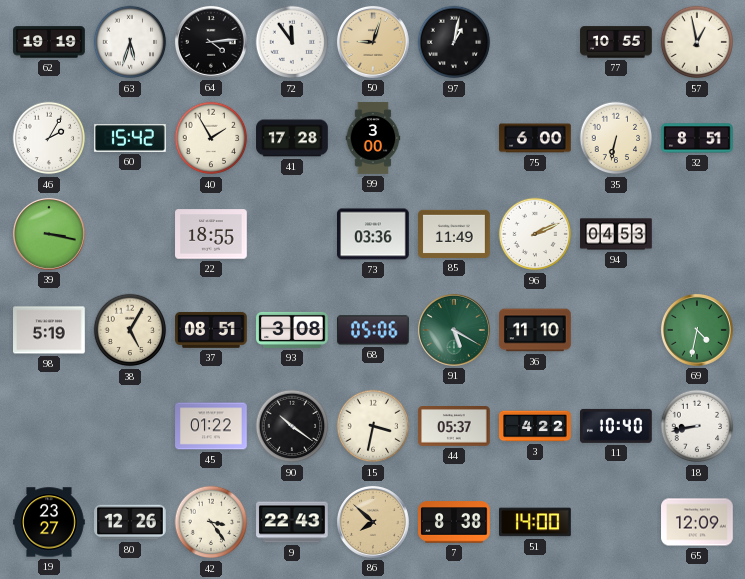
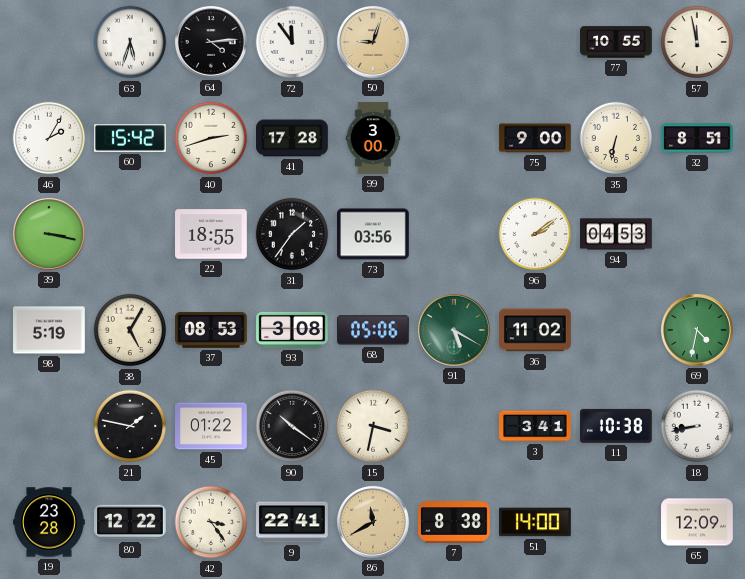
62: 19:19 -> none
97: 1:02 -> none
57: 12:58 -> 11:58
40: 1:55 -> 2:42
75: 6:00 -> 9:00
31: none -> 1:36
73: 03:36 -> 03:56
85: 11:49 -> none
96: 2:11 -> 2:09
37: 08:51 -> 08:53
36: 11:10 -> 11:02
21: none -> 1:47
44: 05:37 -> none
3: 4:22 -> 3:41
11: 10:40 -> 10:38
19: 23:27 -> 23:28
80: 12:26 -> 12:22
9: 22:43 -> 22:41
86: 7:52 -> 11:40
